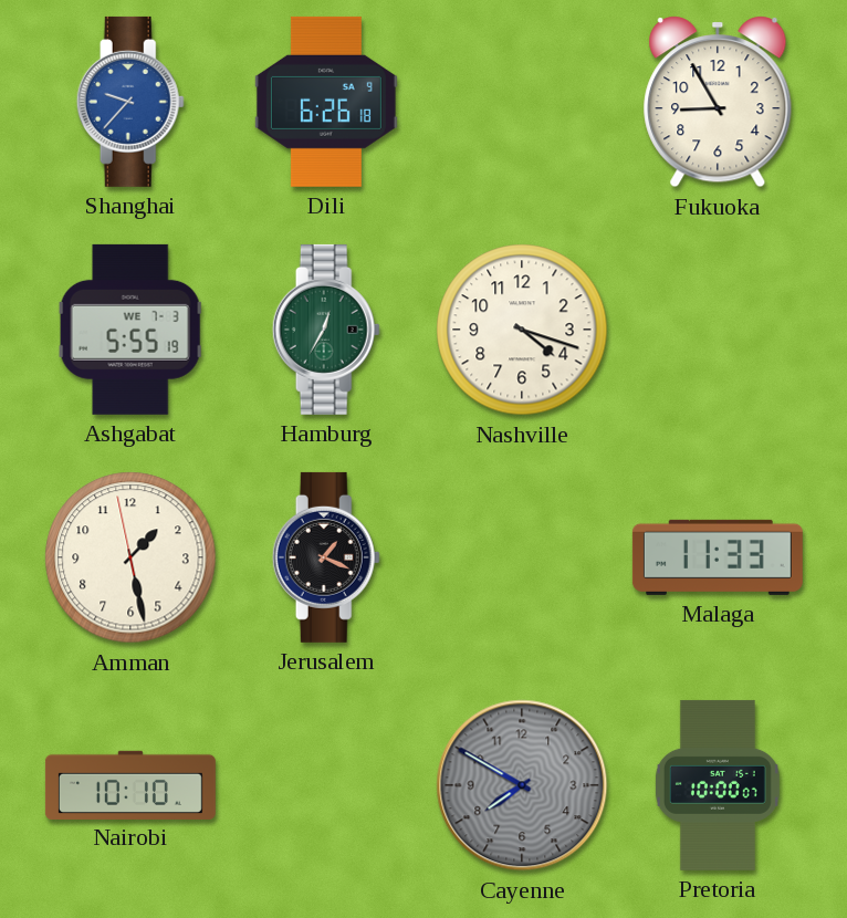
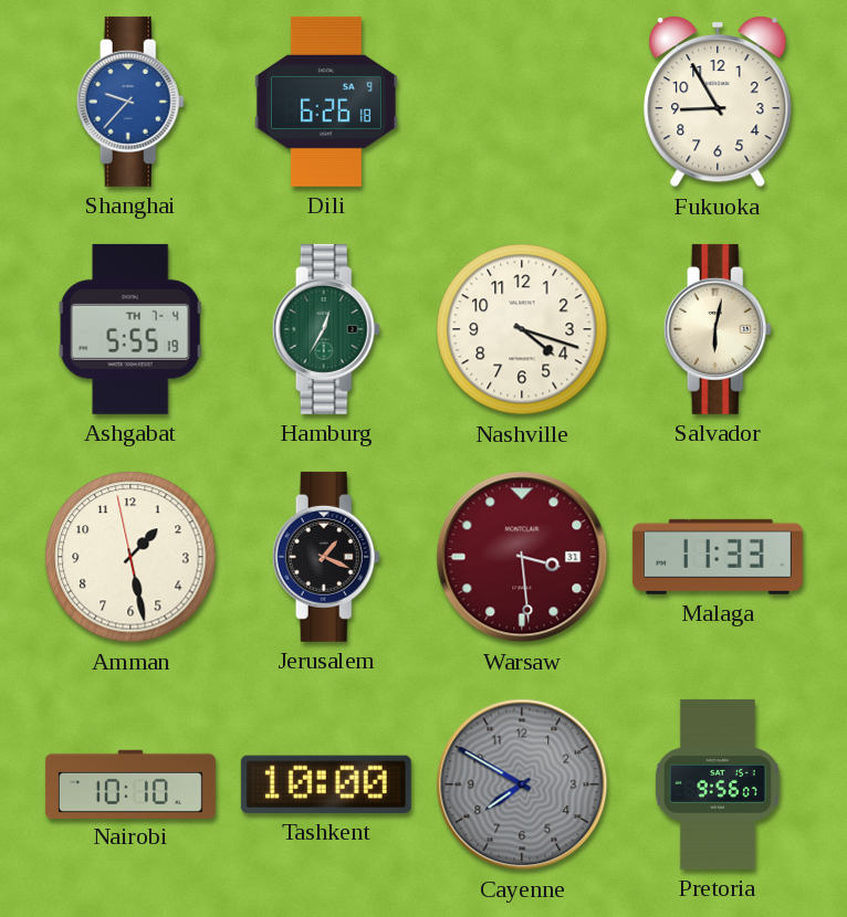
Ashgabat date: WE 7-3 -> TH 7-4
Salvador: none -> 6:02
Warsaw: none -> 3:29
Tashkent: none -> 10:00
Pretoria: 10:00 -> 9:56
